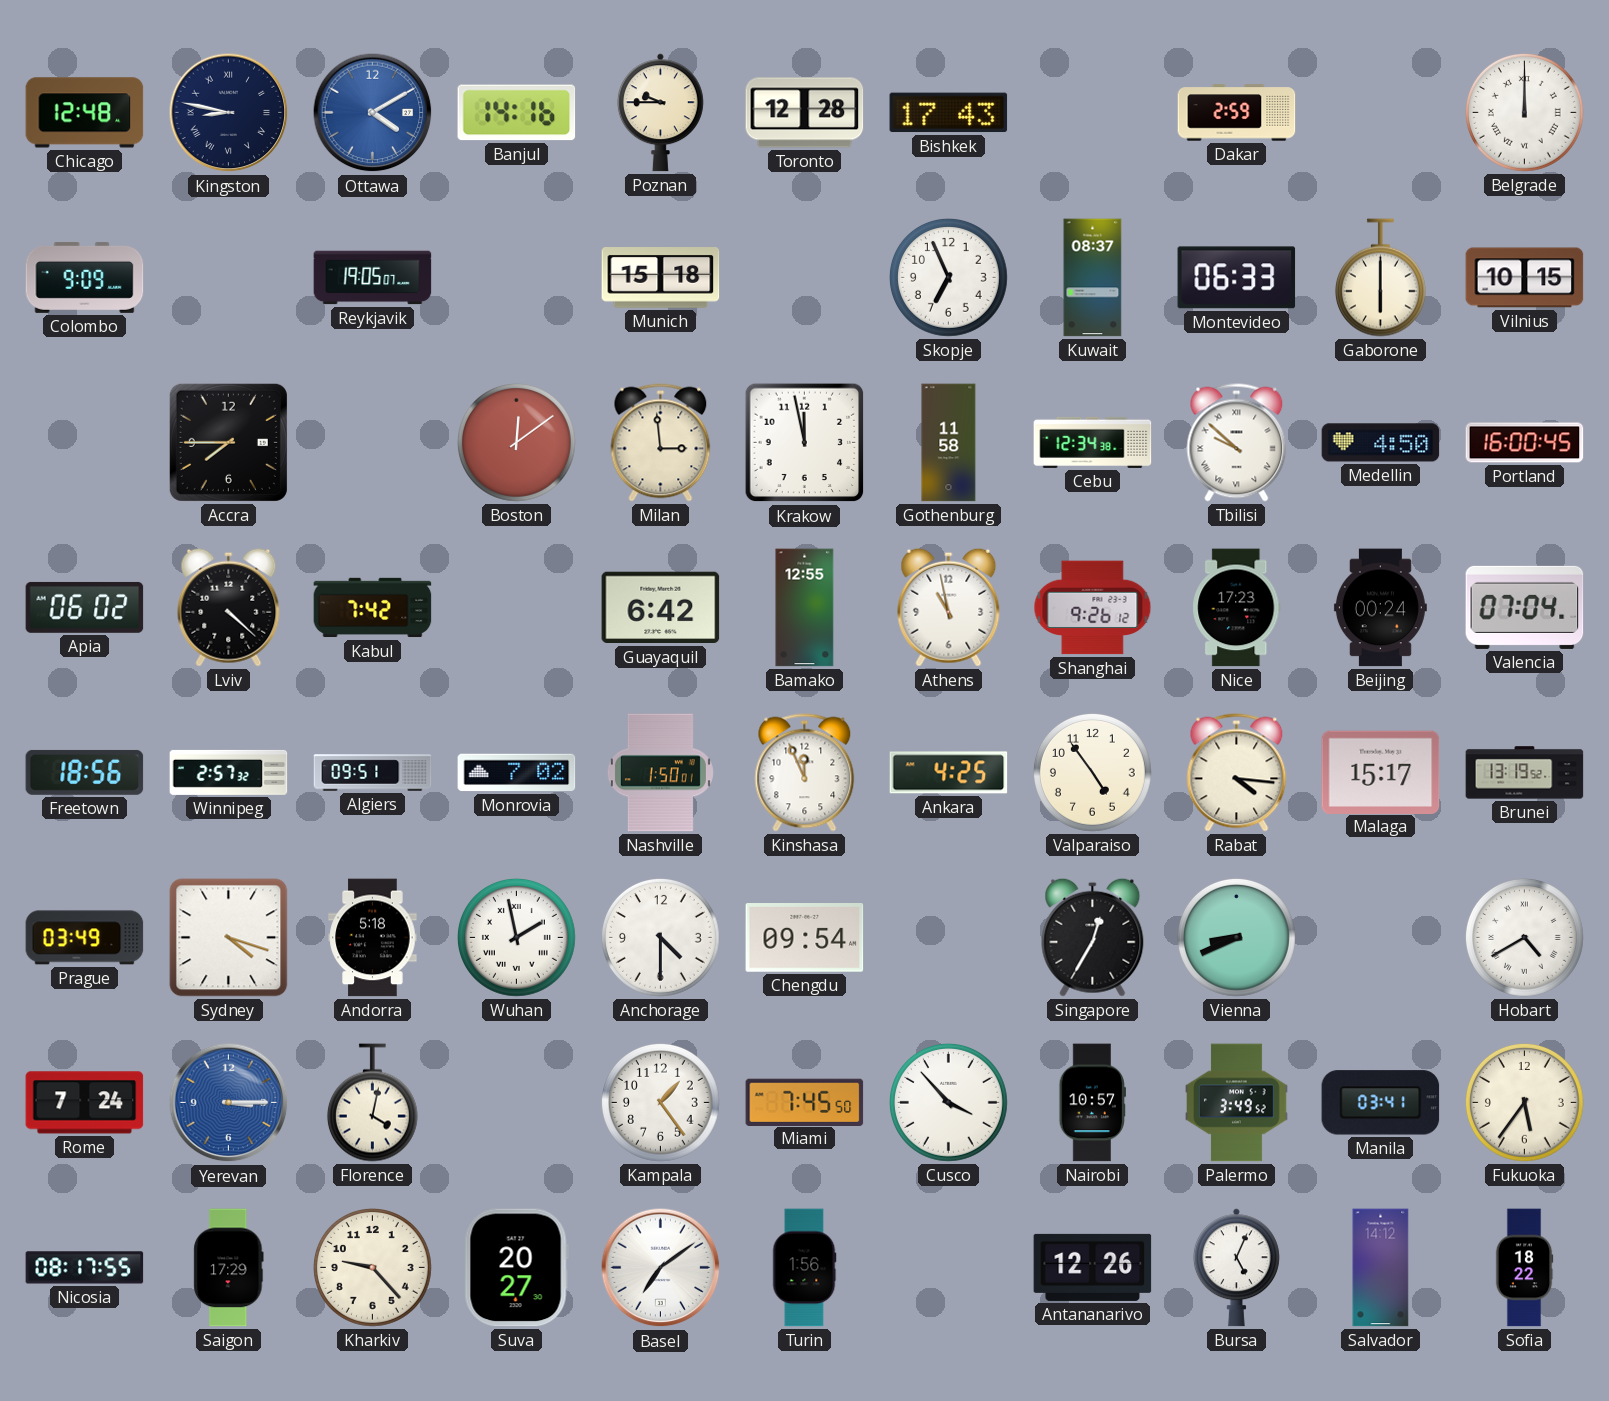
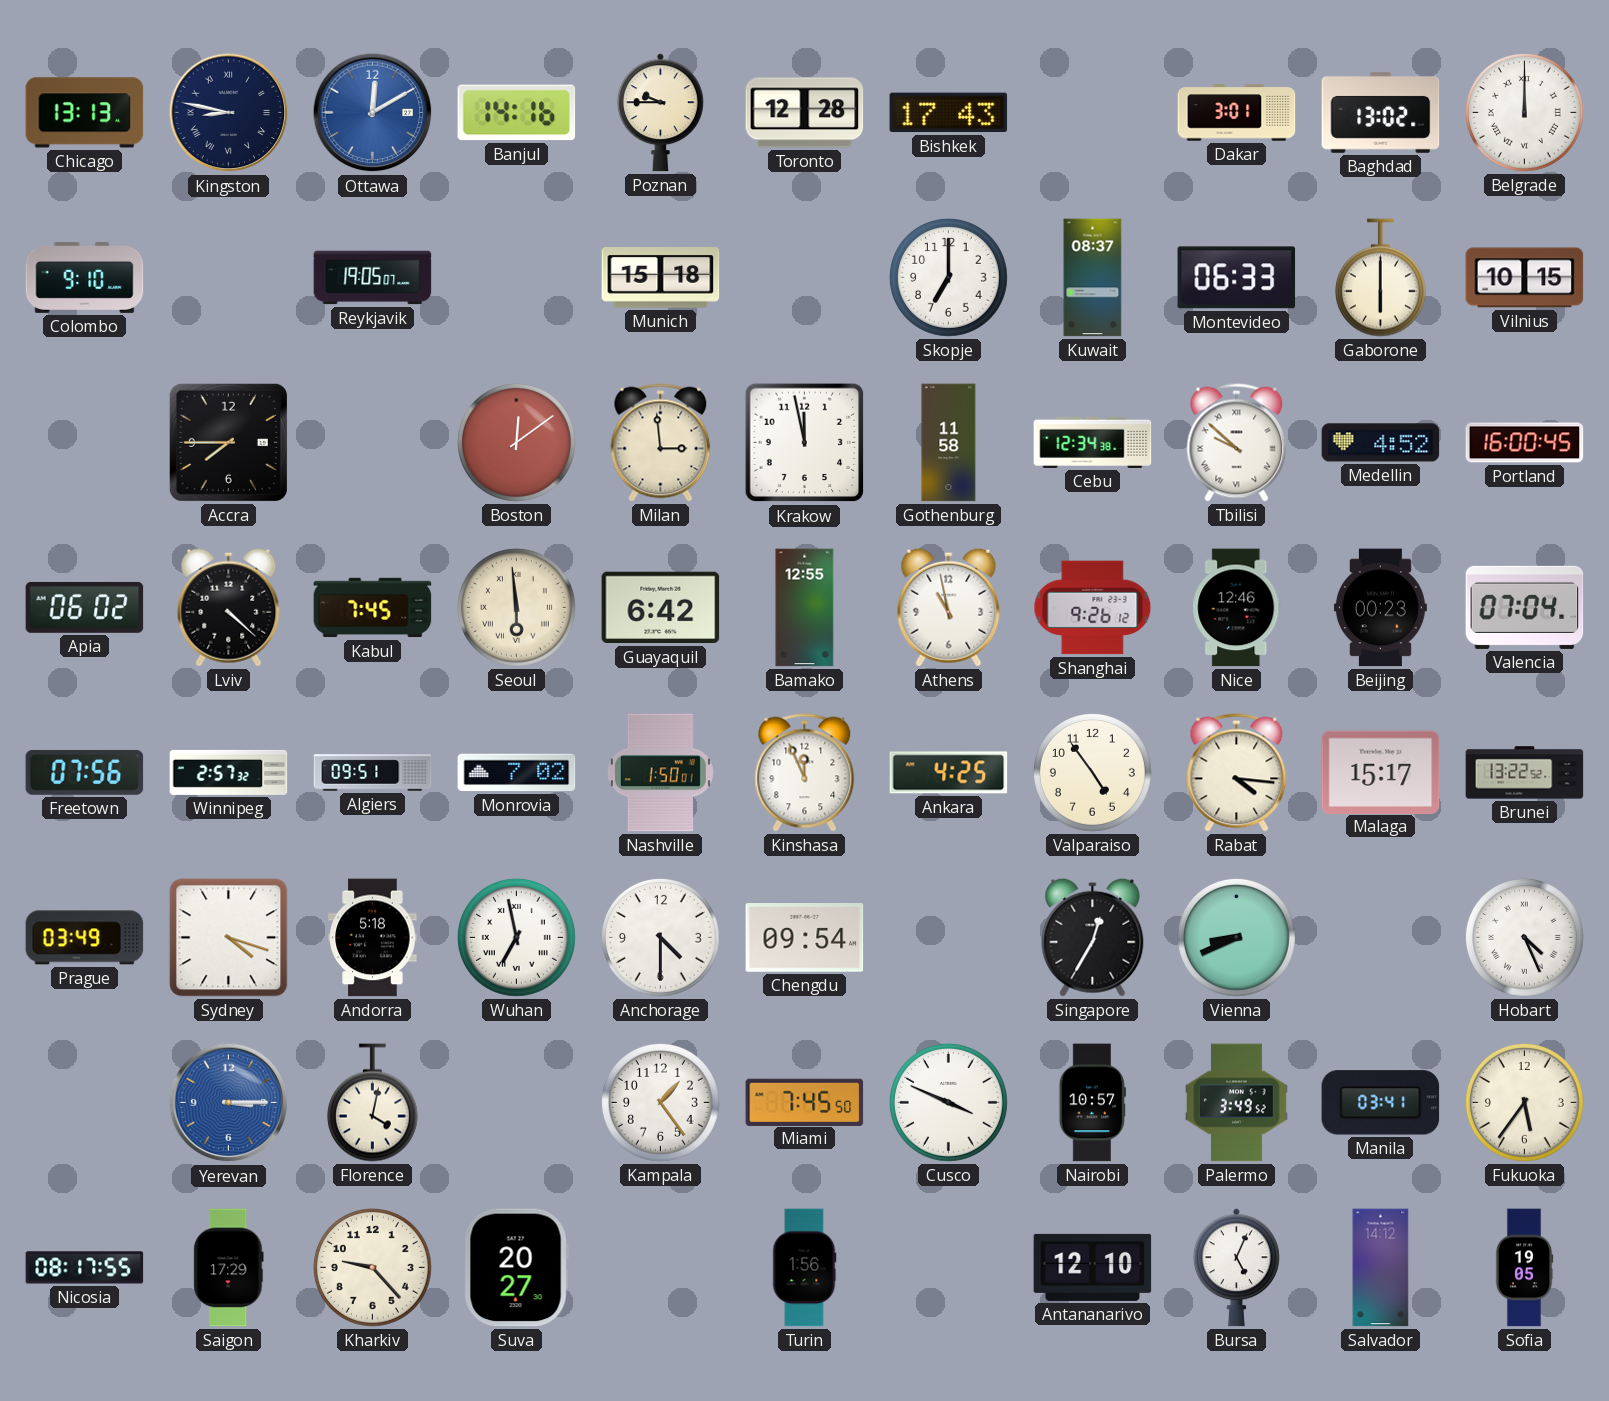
Chicago: 12:48 -> 13:13
Ottawa: 4:10 -> 12:10
Dakar: 2:59 -> 3:01
Baghdad: none -> 13:02
Colombo: 9:09 -> 9:10
Skopje: 6:56 -> 7:00
Medellin: 4:50 -> 4:52
Kabul: 7:42 -> 7:45
Seoul: none -> 5:59
Nice: 17:23 -> 12:46
Beijing: 00:24 -> 00:23
Freetown: 18:56 -> 07:56
Brunei: 13:19 -> 13:22
Wuhan: 1:58 -> 6:58
Hobart: 4:40 -> 4:26
Rome: 7:24 -> none
Cusco: 3:53 -> 3:49
Basel: 7:09 -> none
Antananarivo: 12:26 -> 12:10
Sofia: 18:22 -> 19:05
